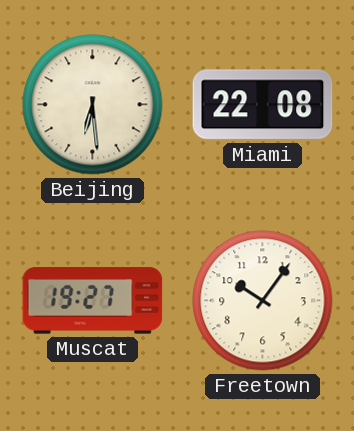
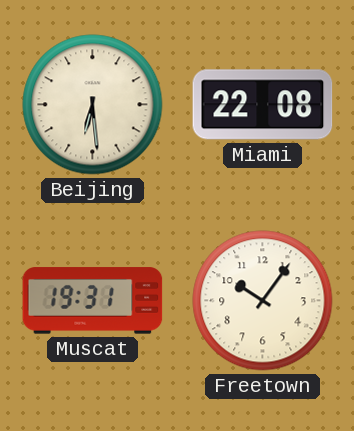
Muscat: 19:27 -> 19:31
